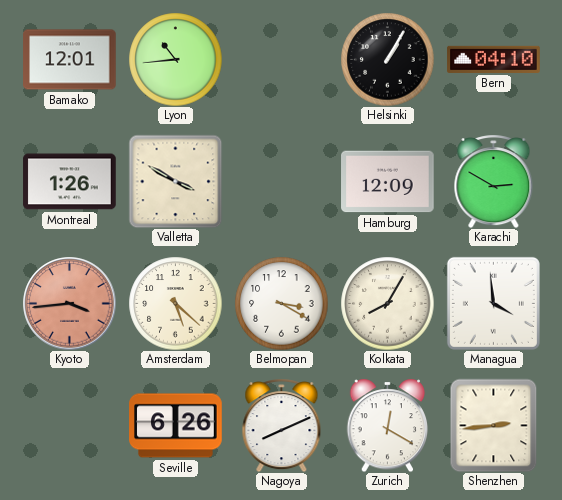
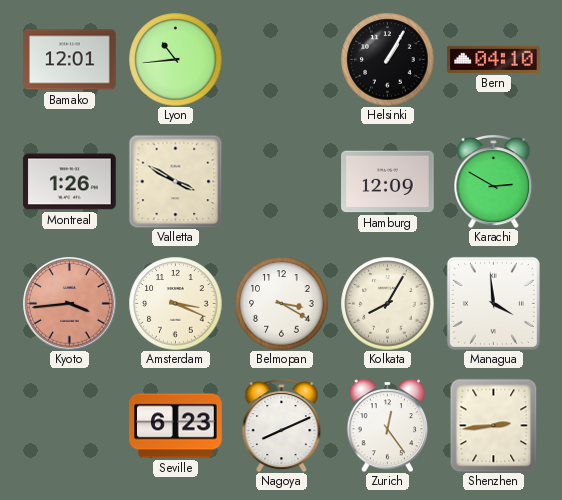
Amsterdam: 5:22 -> 3:19
Seville: 6:26 -> 6:23
Zurich: 12:20 -> 12:24
